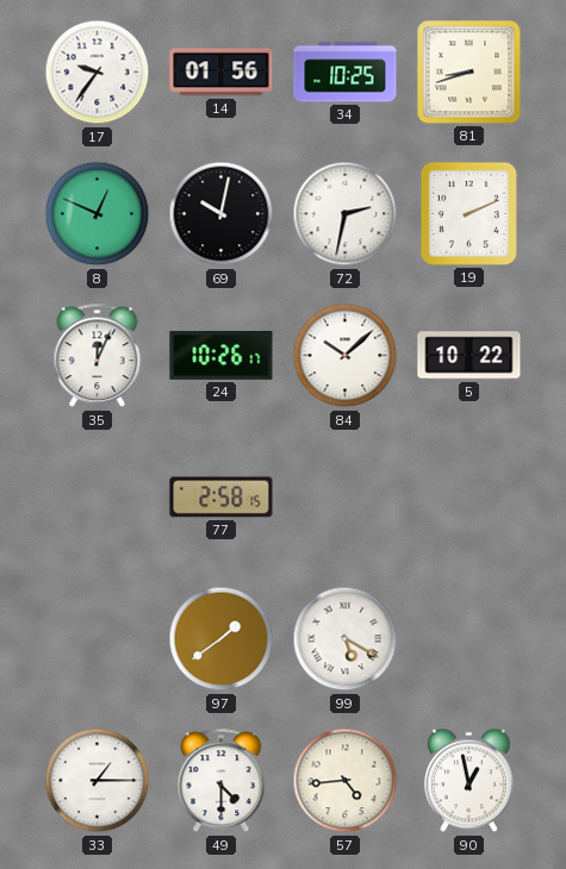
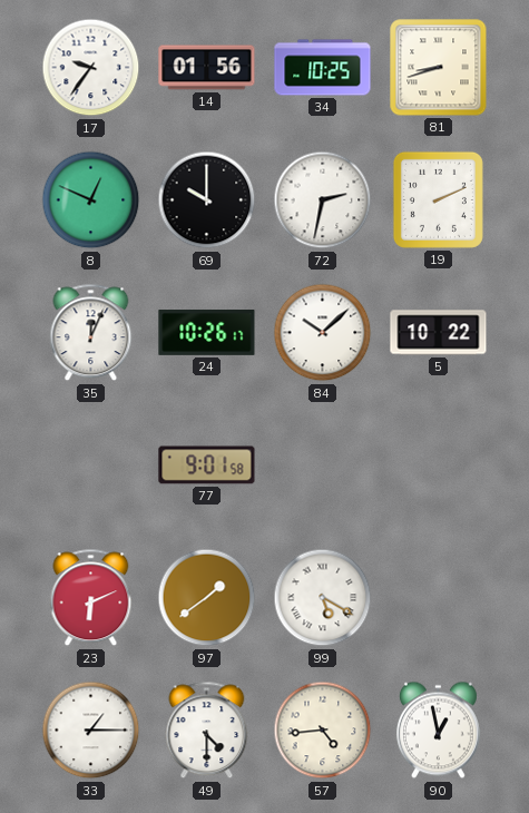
69: 10:02 -> 10:00
77: 2:58 -> 9:01
23: none -> 6:11
